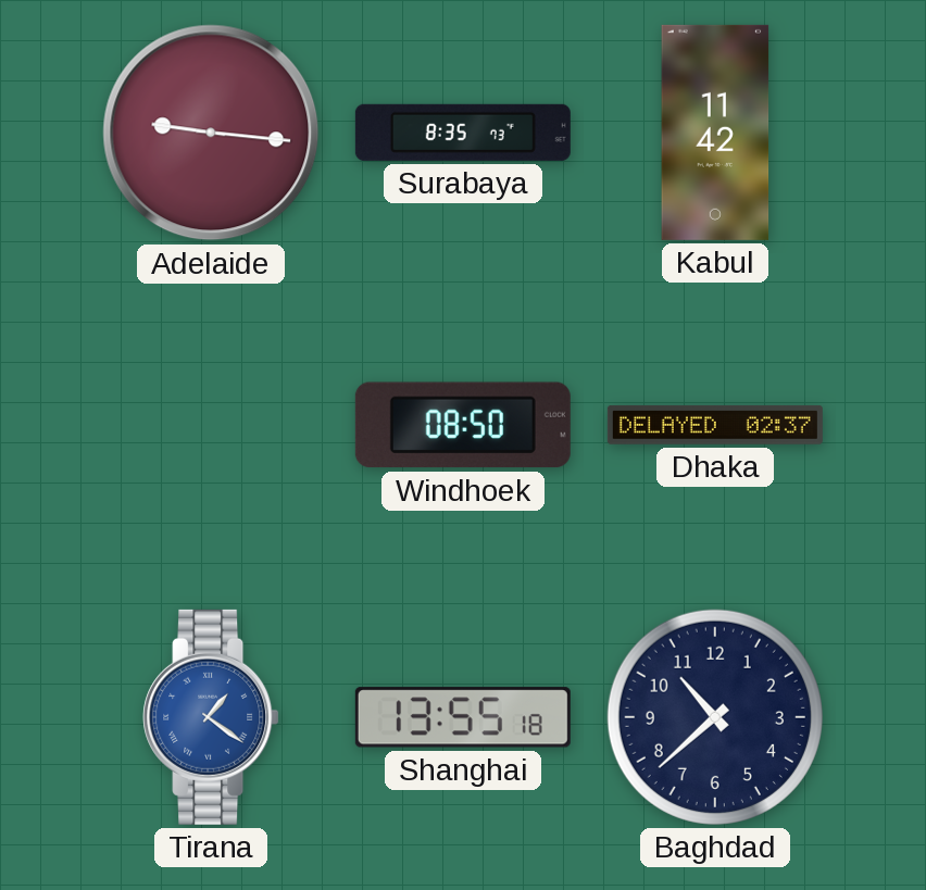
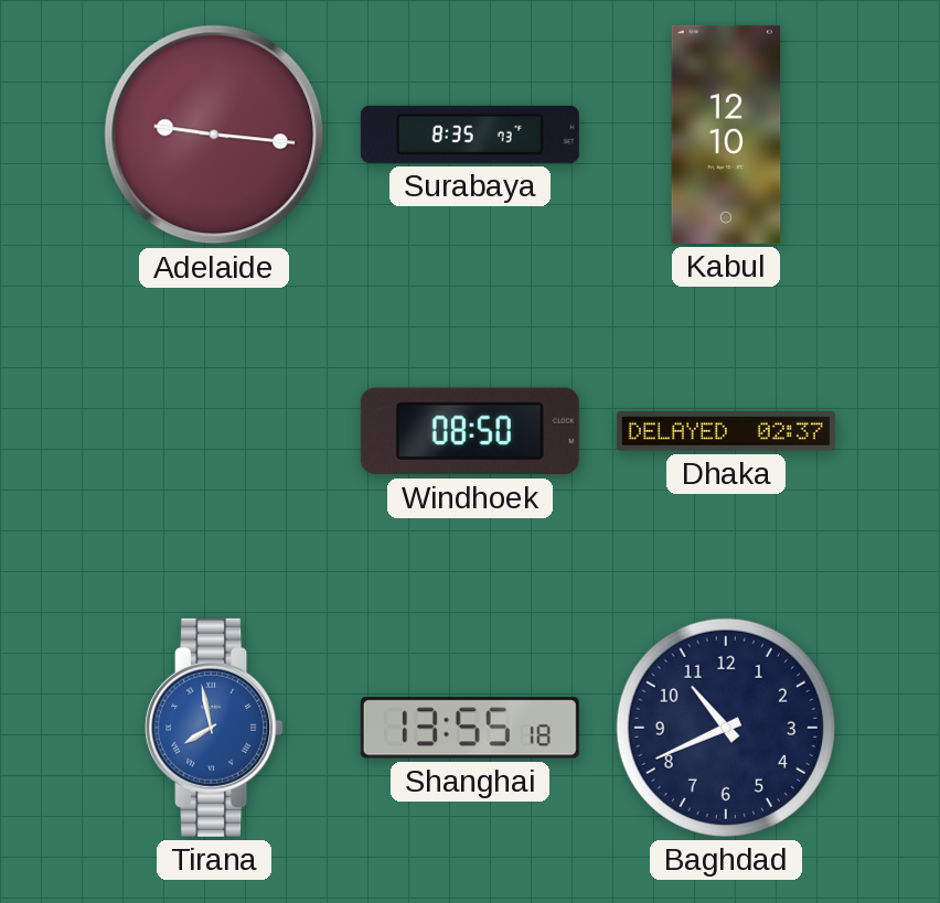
Kabul: 11:42 -> 12:10
Tirana: 1:21 -> 7:58
Baghdad: 10:38 -> 10:41
